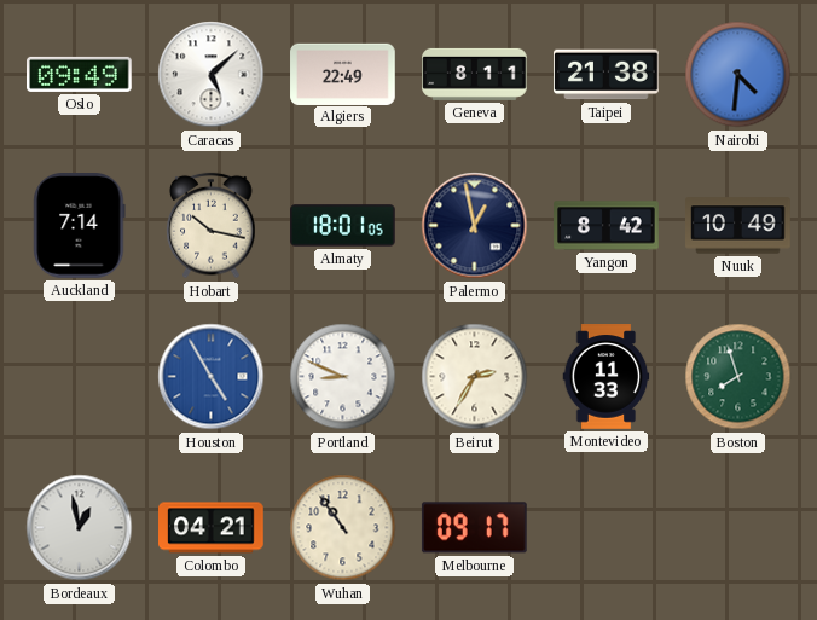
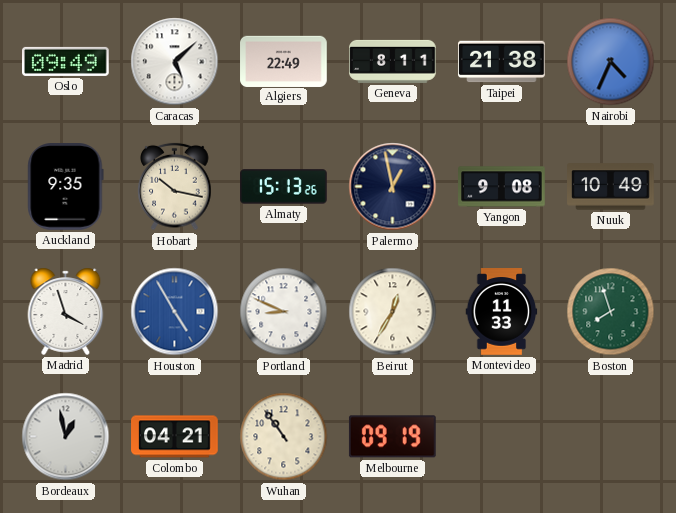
Nairobi: 4:31 -> 4:34
Auckland: 7:14 -> 9:35
Almaty: 18:01 -> 15:13
Yangon: 8:42 -> 9:08
Madrid: none -> 3:57
Beirut: 2:35 -> 12:35
Melbourne: 09:17 -> 09:19
